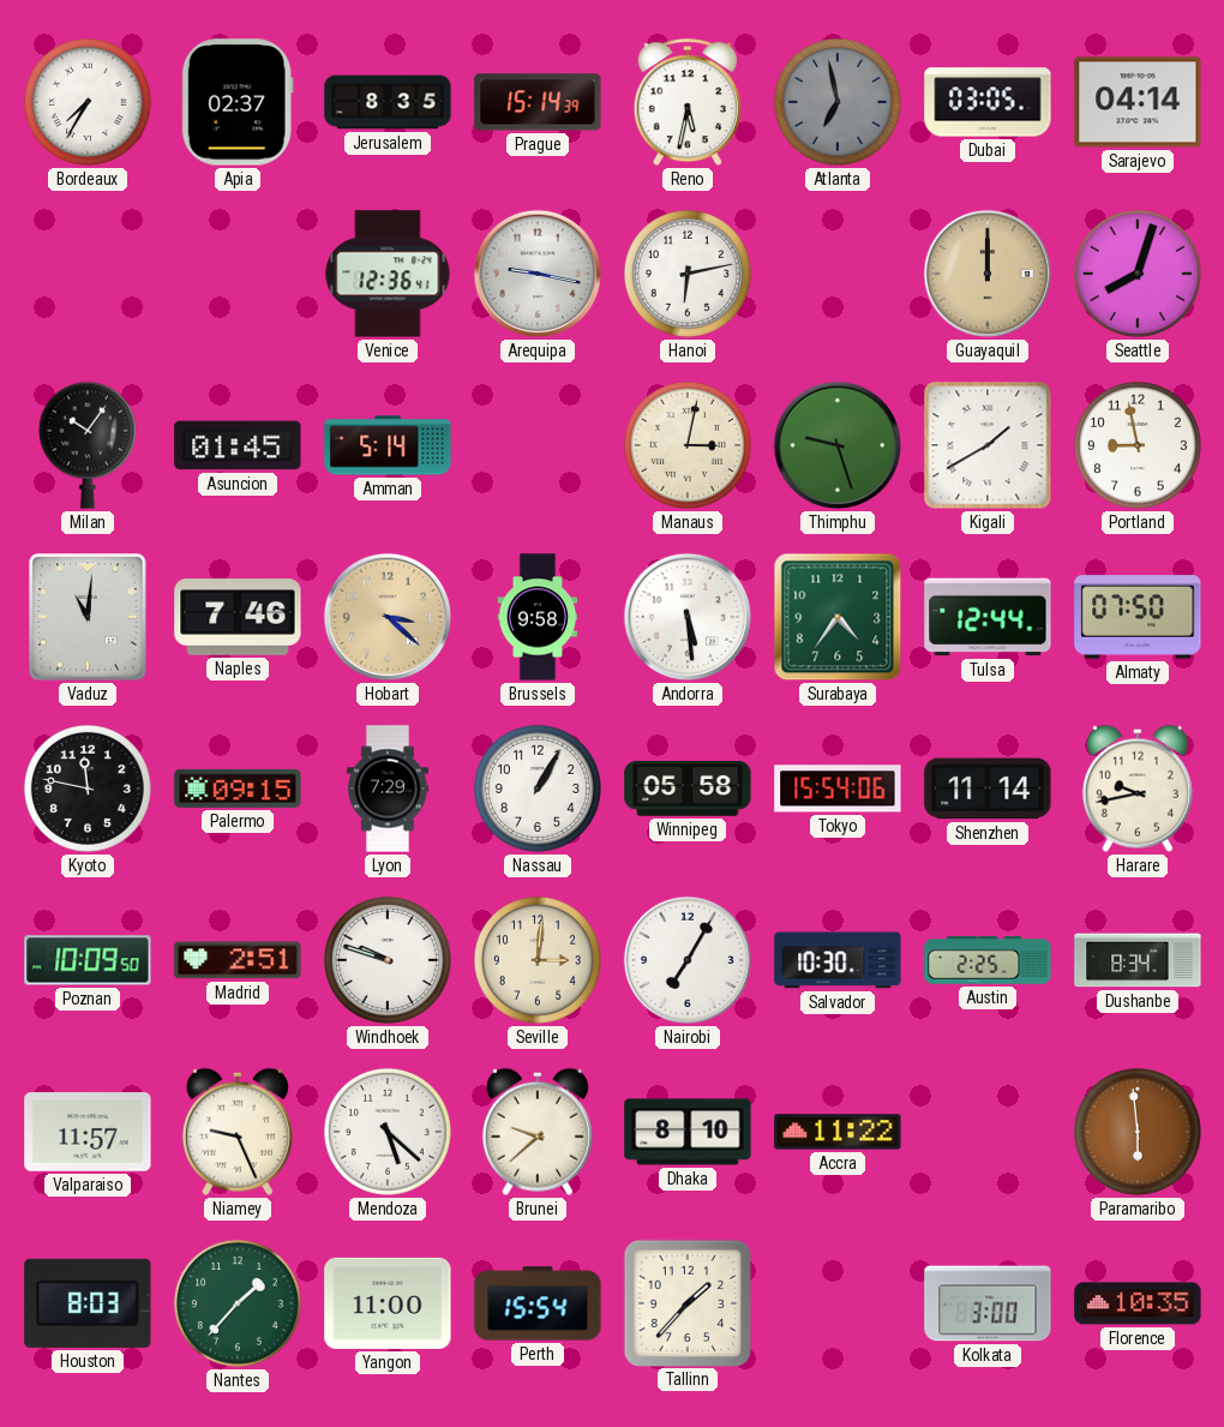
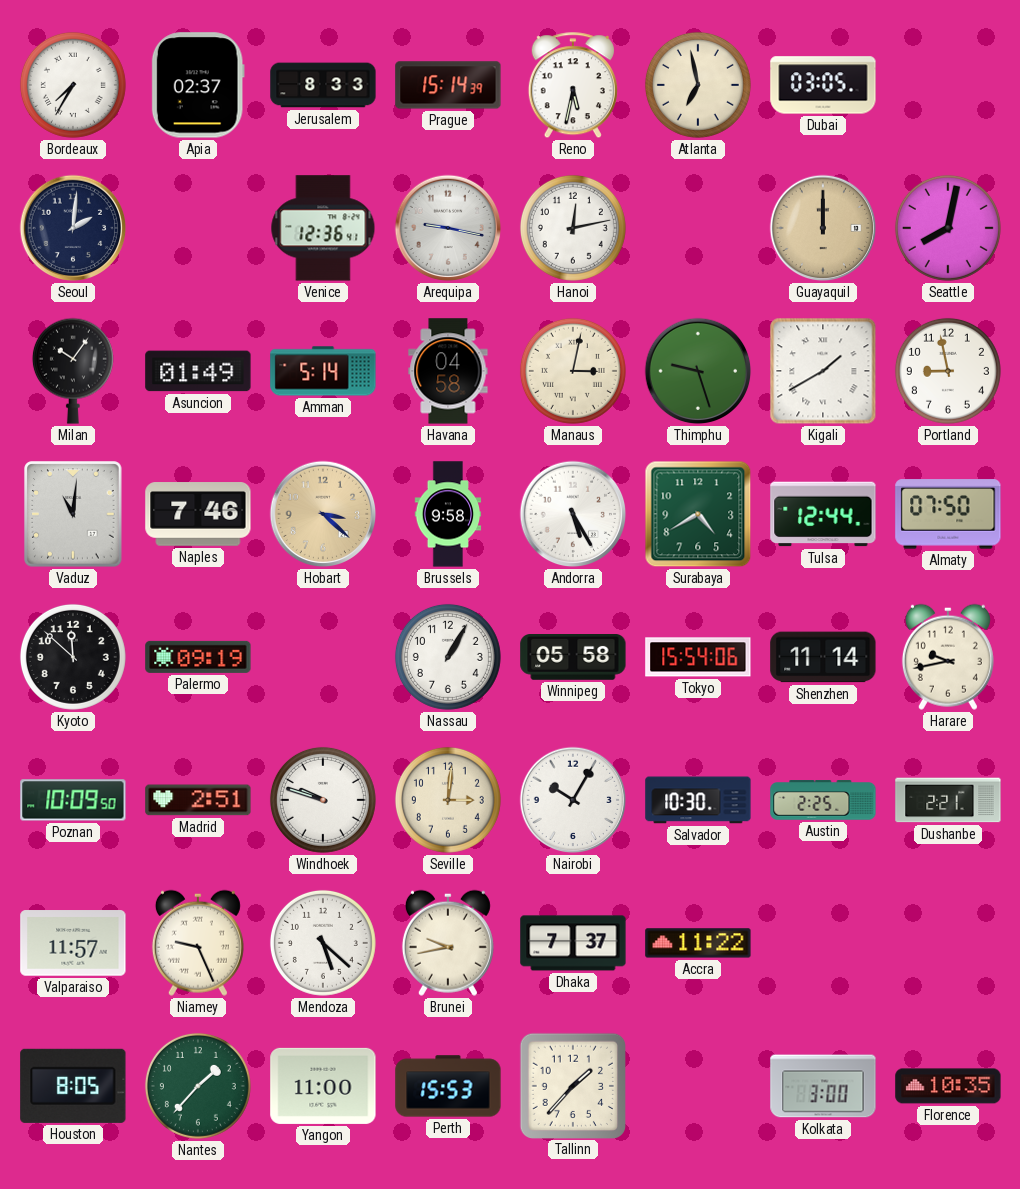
Jerusalem: 8:35 -> 8:33
Atlanta dial: grey -> cream
Sarajevo: 04:14 -> none
Seoul: none -> 2:01
Hanoi: 6:13 -> 12:13
Seattle: 8:03 -> 8:02
Asuncion: 01:45 -> 01:49
Havana: none -> 04:58
Andorra: 5:29 -> 5:25
Surabaya: 4:36 -> 4:40
Kyoto: 11:47 -> 11:52
Palermo: 09:15 -> 09:19
Lyon: 7:29 -> none
Nairobi: 7:05 -> 10:05
Dushanbe: 8:34 -> 2:21
Brunei: 9:38 -> 9:43
Dhaka: 8:10 -> 7:37
Paramaribo: 5:59 -> none
Houston: 8:03 -> 8:05
Perth: 15:54 -> 15:53
